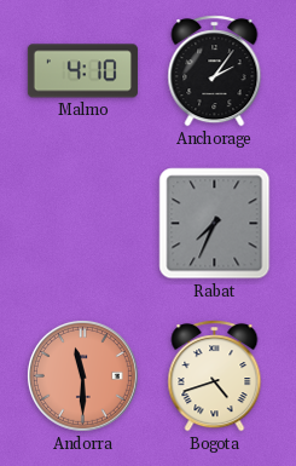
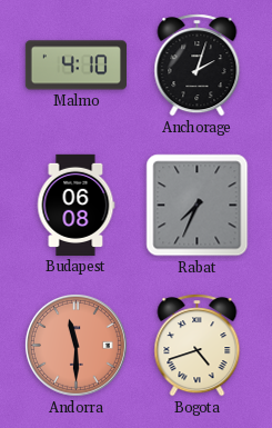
Anchorage: 2:06 -> 2:03
Budapest: none -> 06:08
